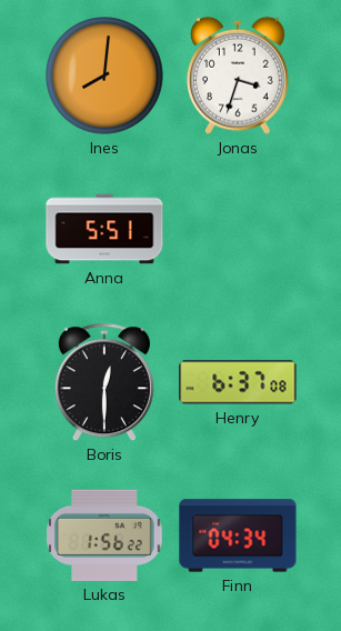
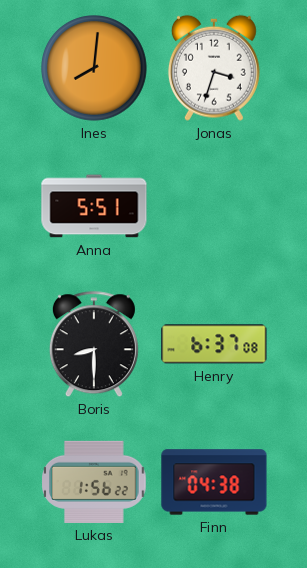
Boris: 12:30 -> 8:30
Finn: 04:34 -> 04:38
